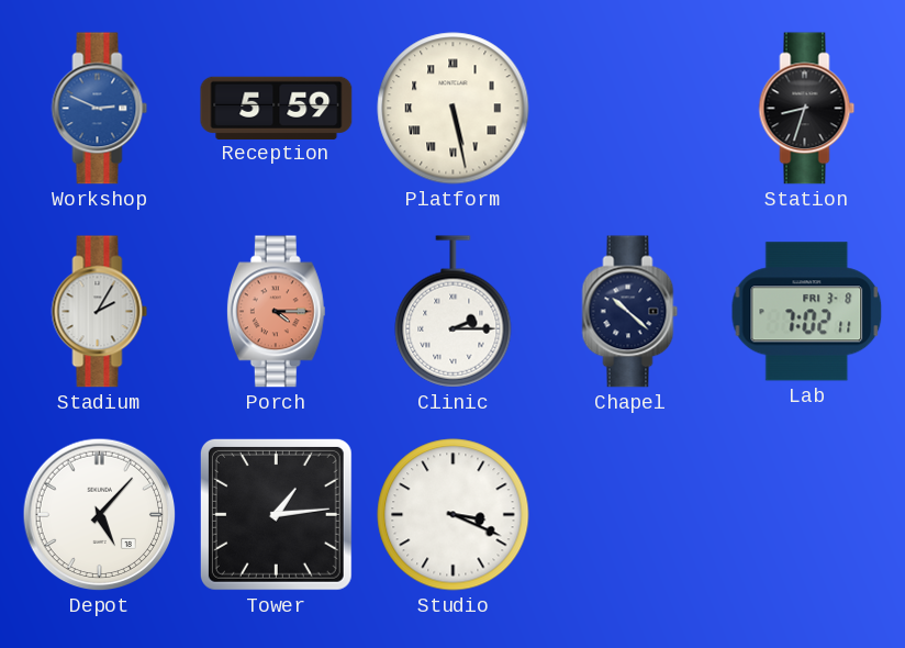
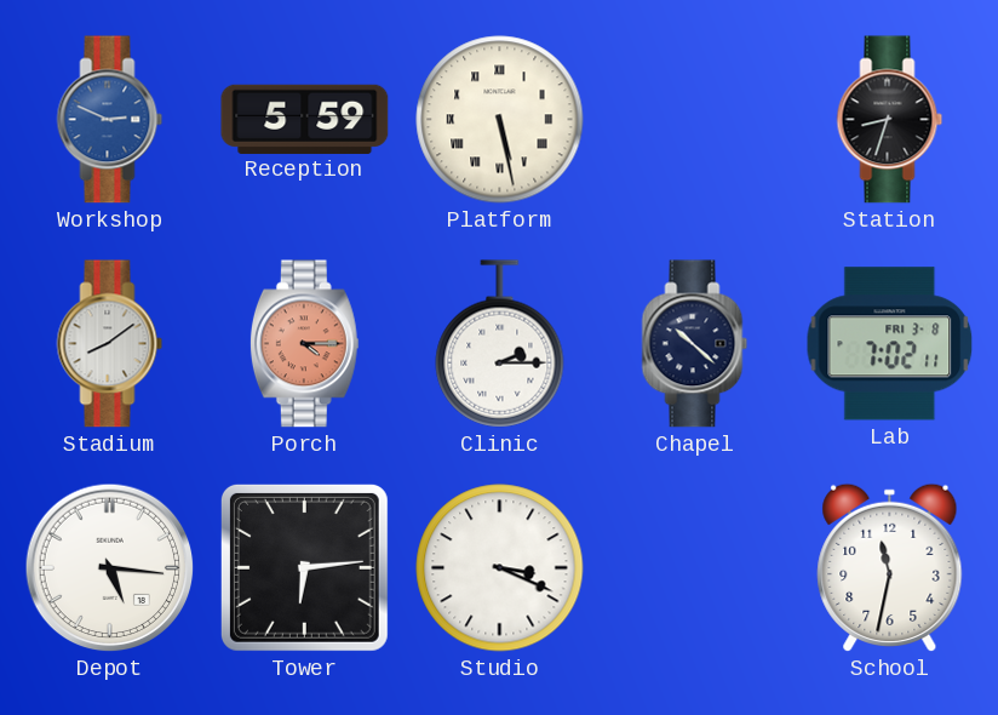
Stadium: 2:05 -> 8:09
Depot: 5:07 -> 5:16
Tower: 1:14 -> 6:14
School: none -> 11:32
